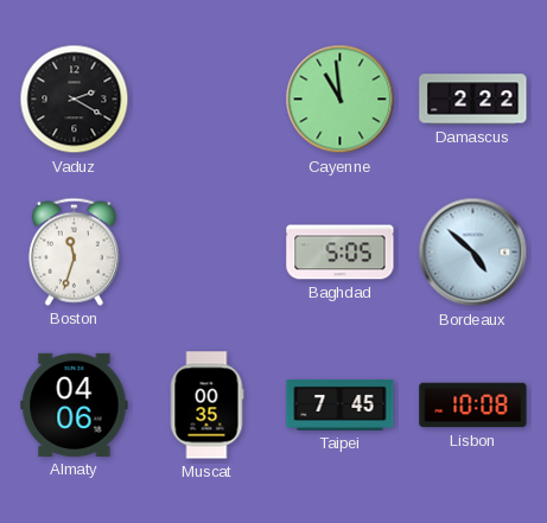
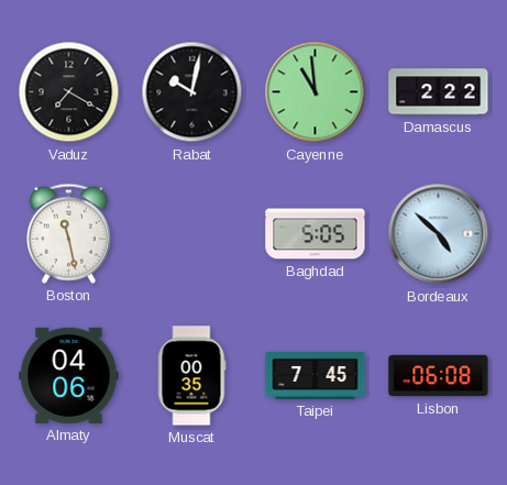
Vaduz: 2:20 -> 7:20
Rabat: none -> 10:02
Boston: 11:33 -> 11:28
Lisbon: 10:08 -> 06:08
